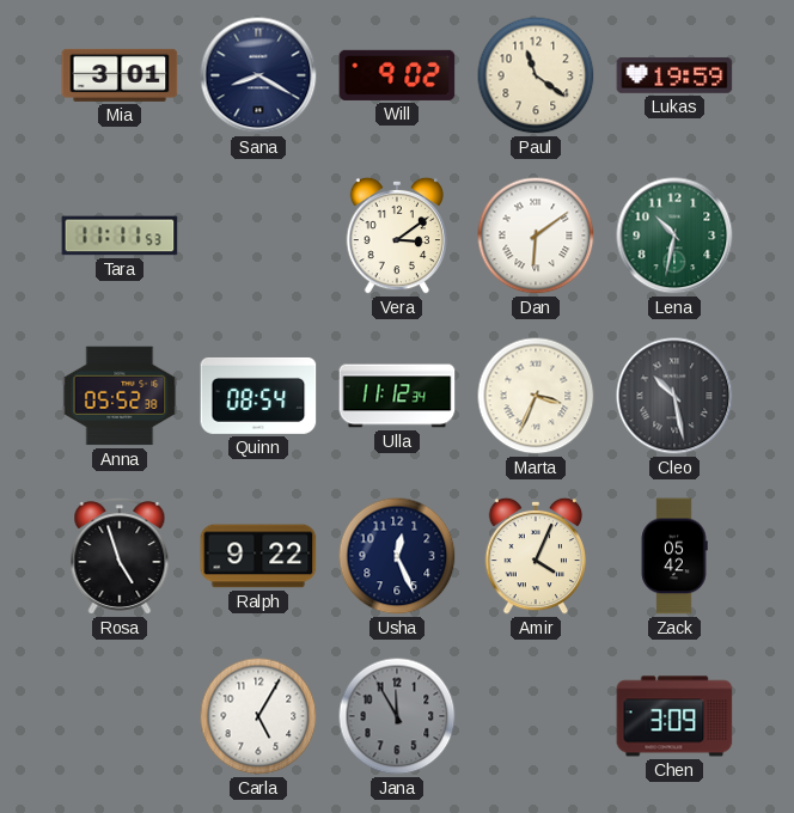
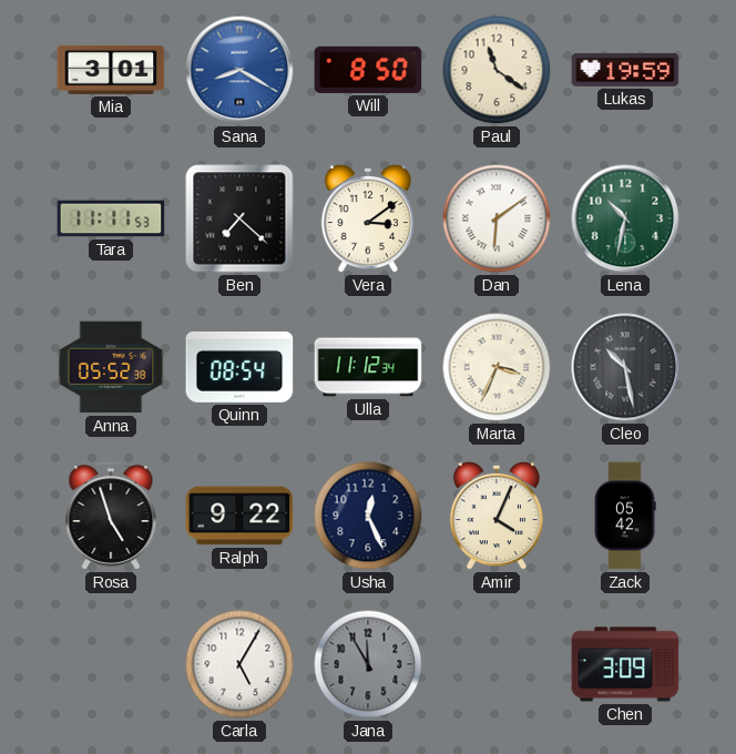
Sana dial: navy -> blue
Will: 9:02 -> 8:50
Ben: none -> 7:22
